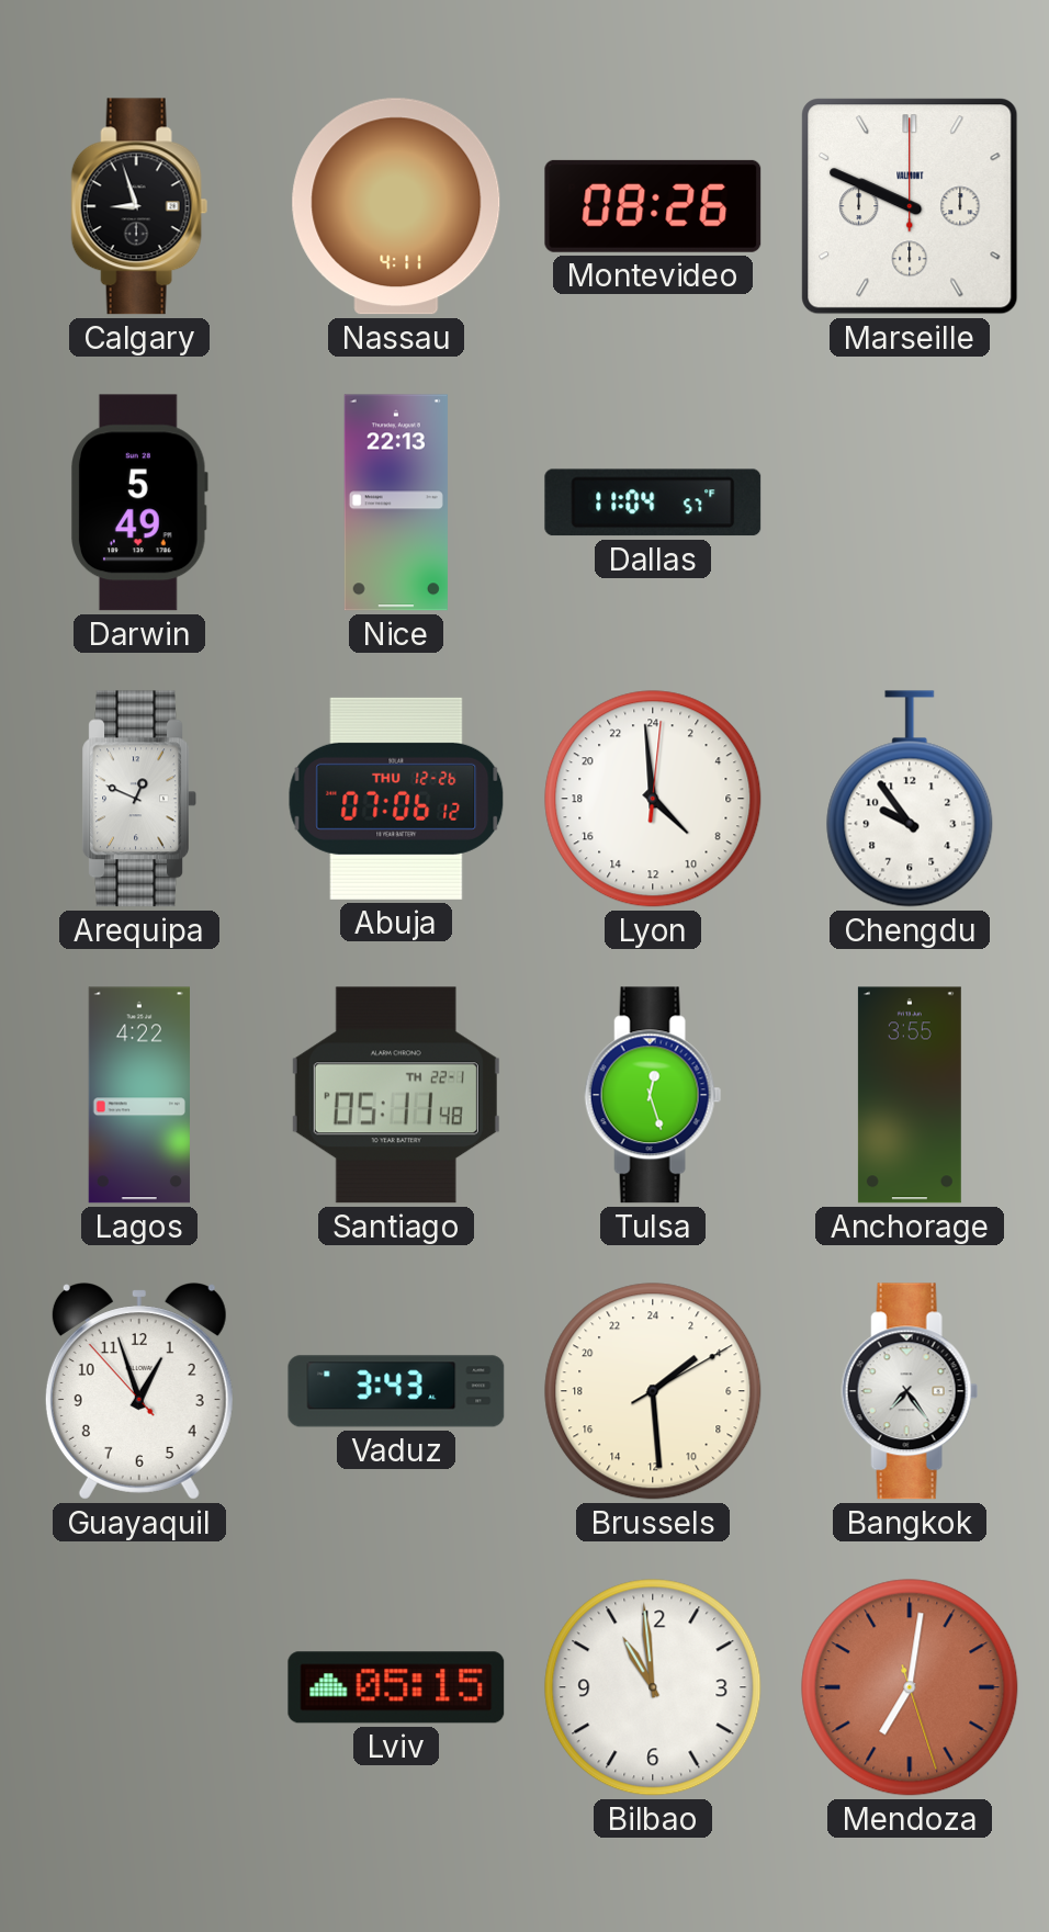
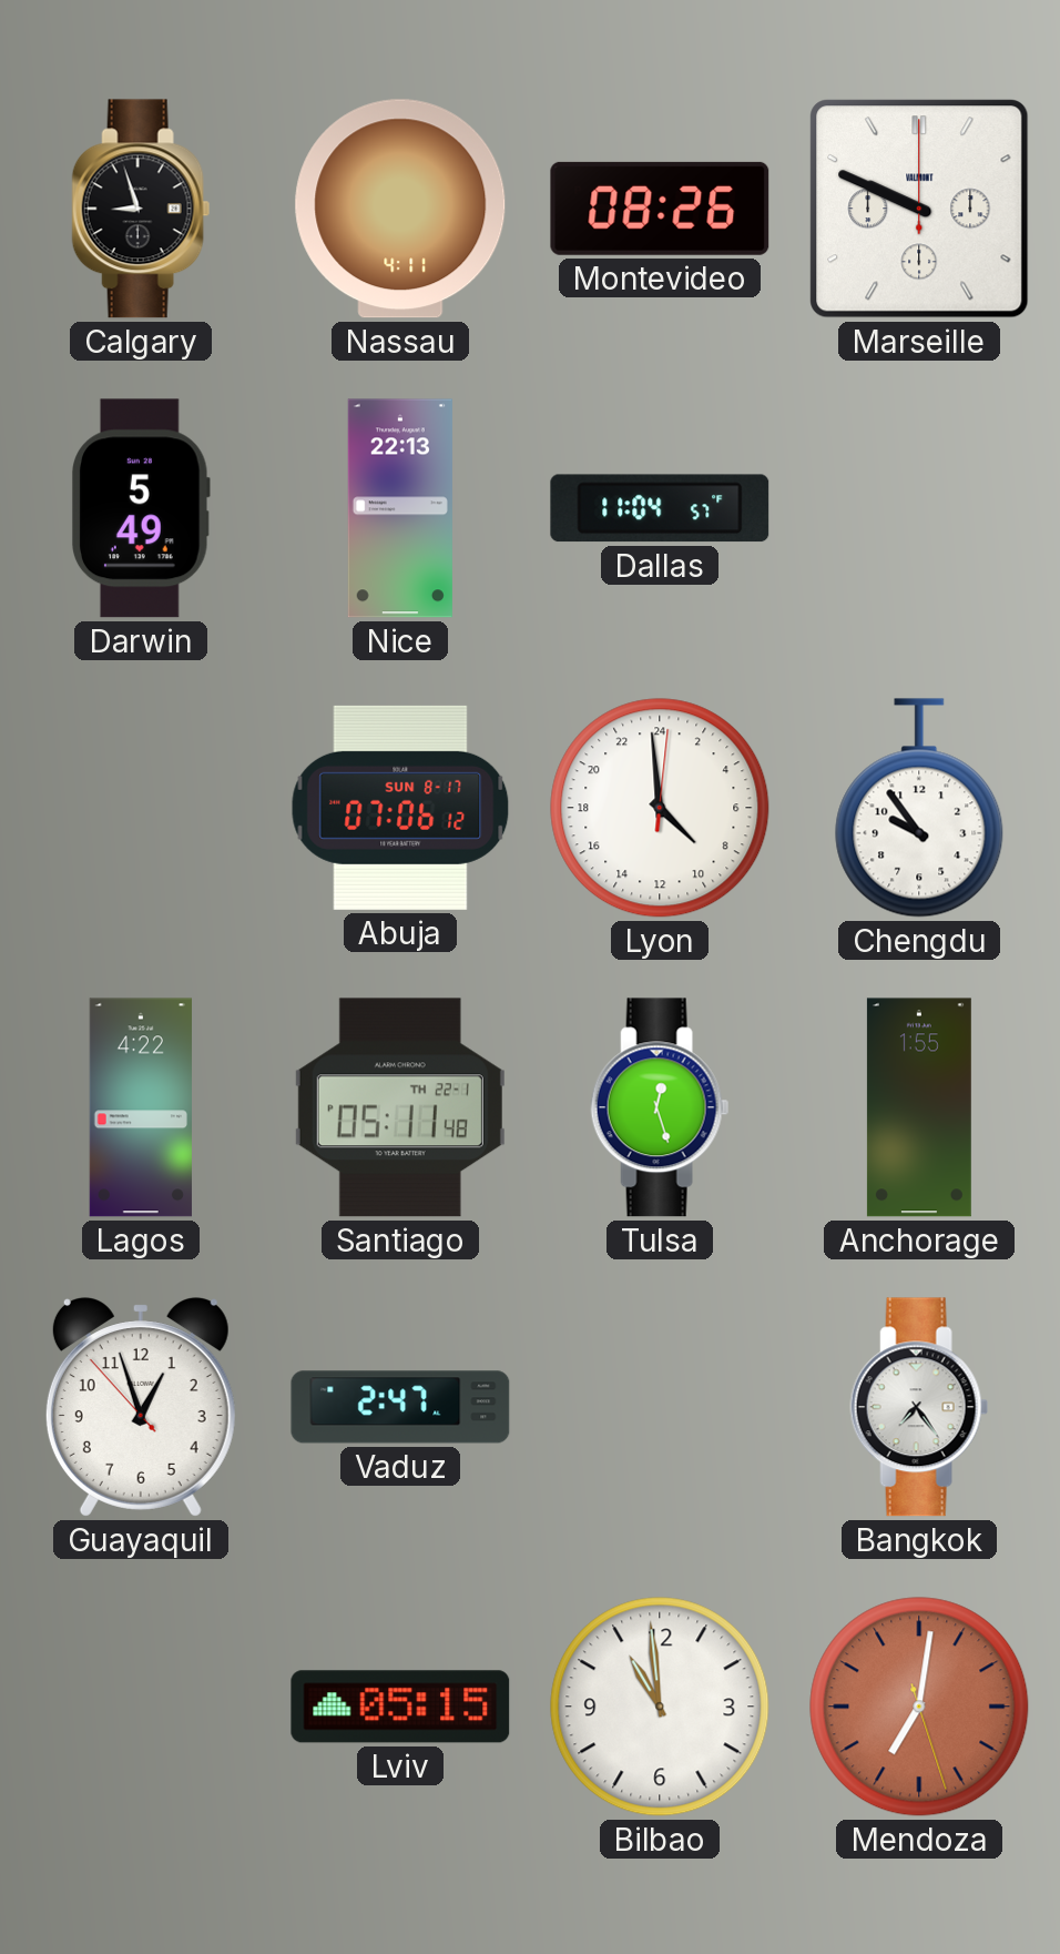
Arequipa: 12:49 -> none
Abuja date: THU 12-26 -> SUN 8-17
Anchorage: 3:55 -> 1:55
Vaduz: 3:43 -> 2:47
Brussels: 3:29 -> none
